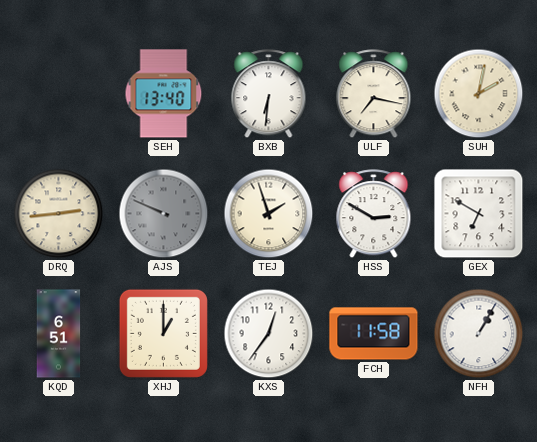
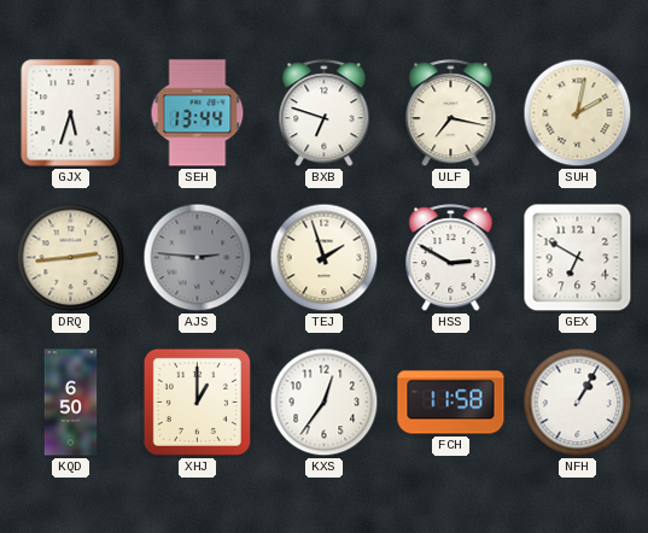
GJX: none -> 5:33
SEH: 13:40 -> 13:44
BXB: 6:31 -> 6:48
AJS: 9:49 -> 2:46
KQD: 6:51 -> 6:50
